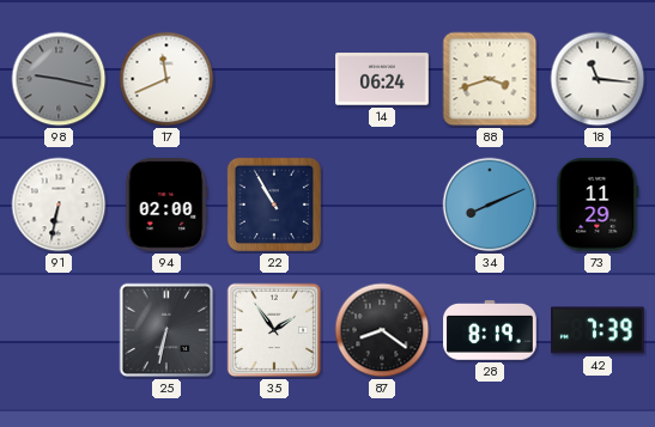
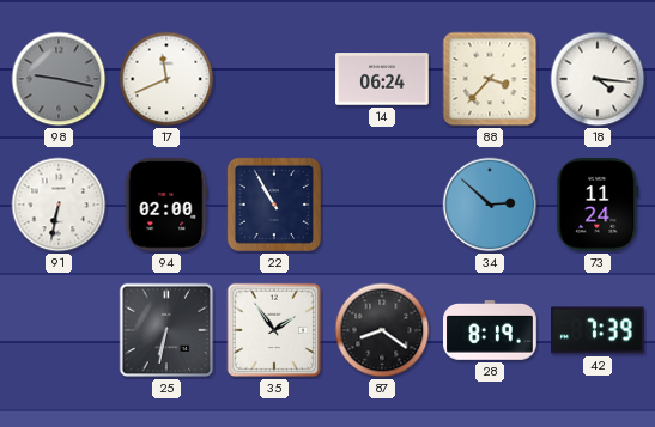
88: 3:42 -> 3:37
18: 11:16 -> 4:16
34: 8:11 -> 2:52
73: 11:29 -> 11:24
